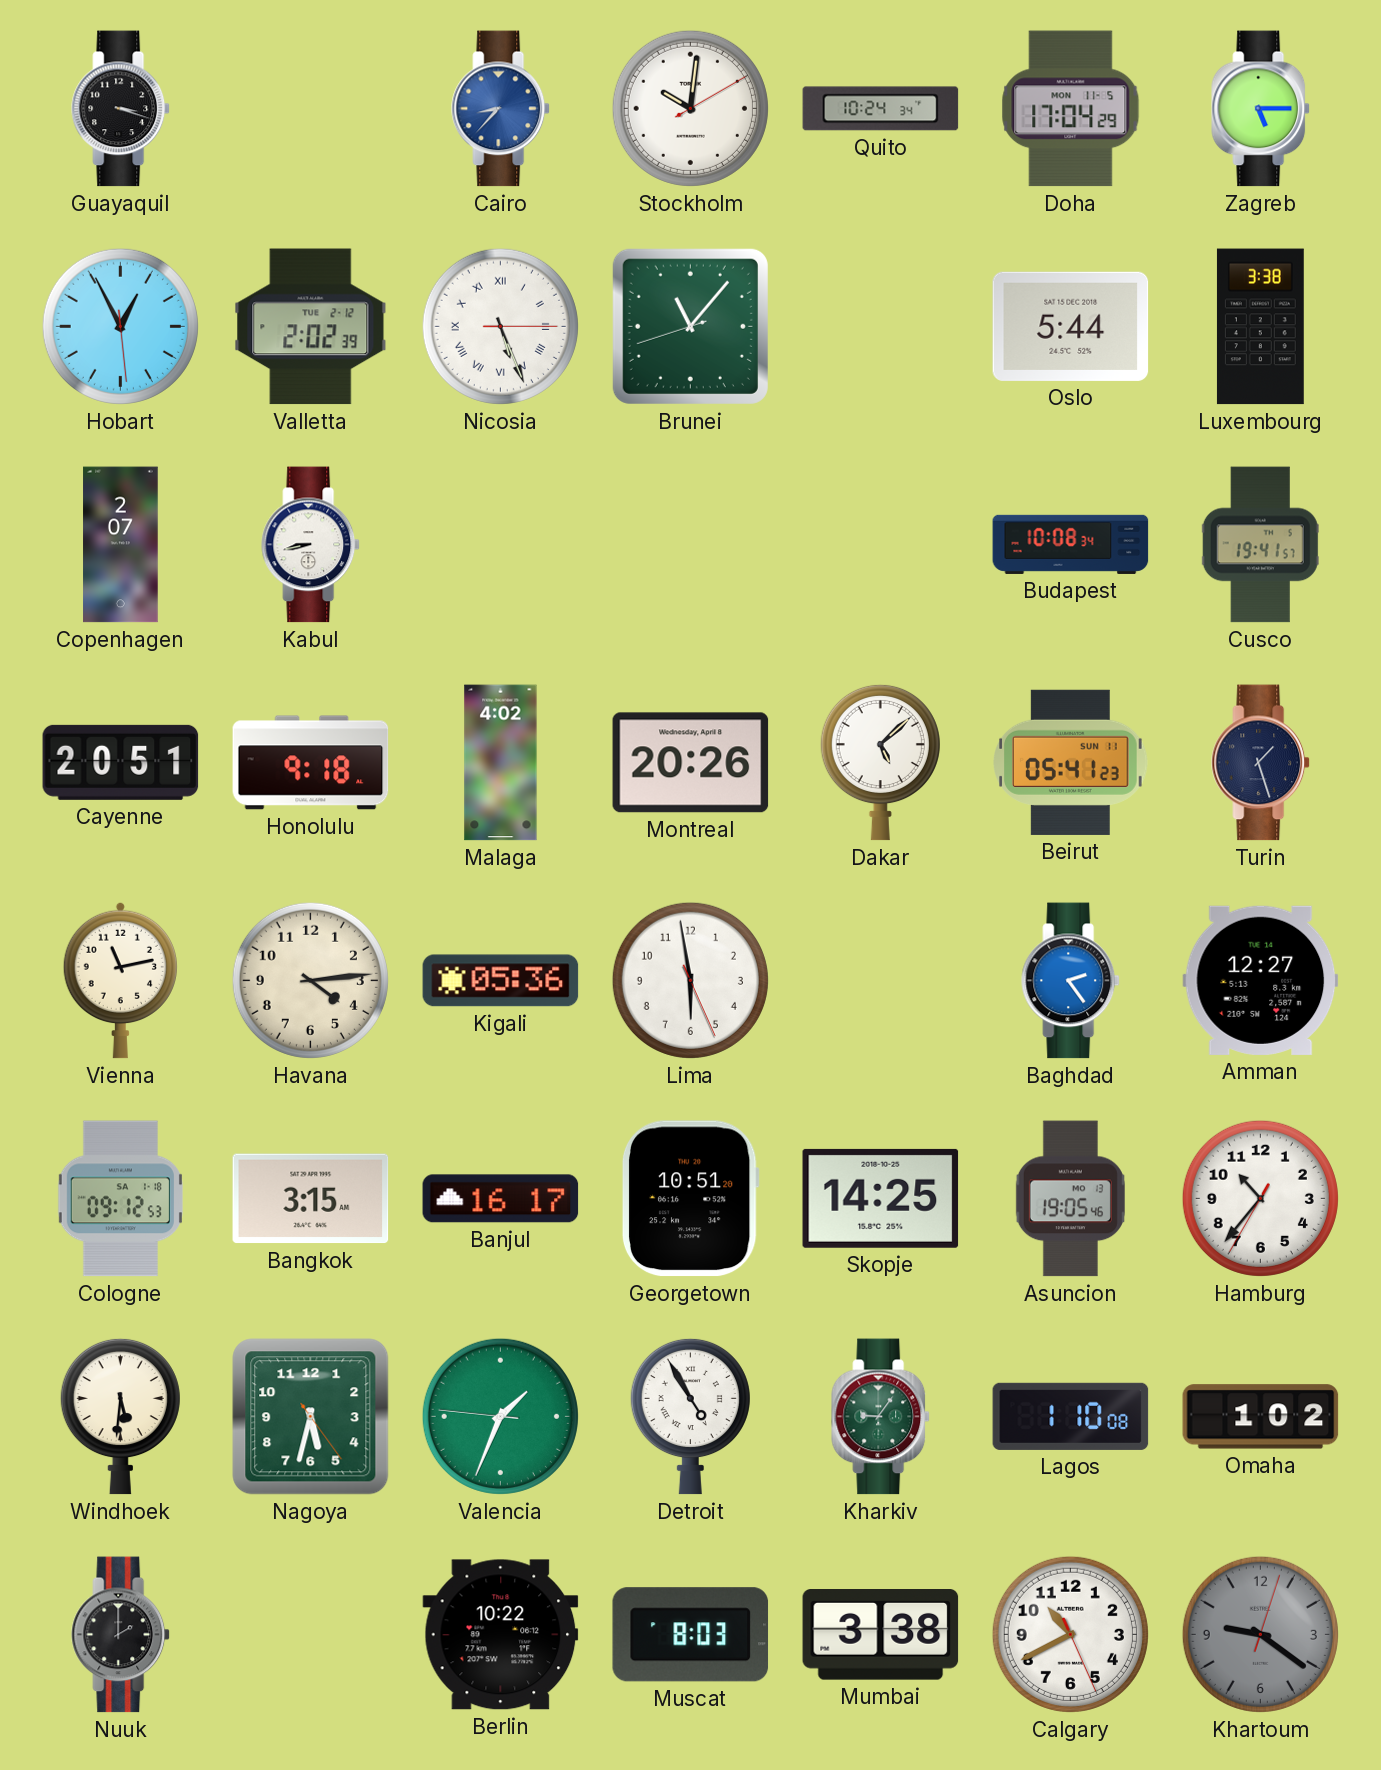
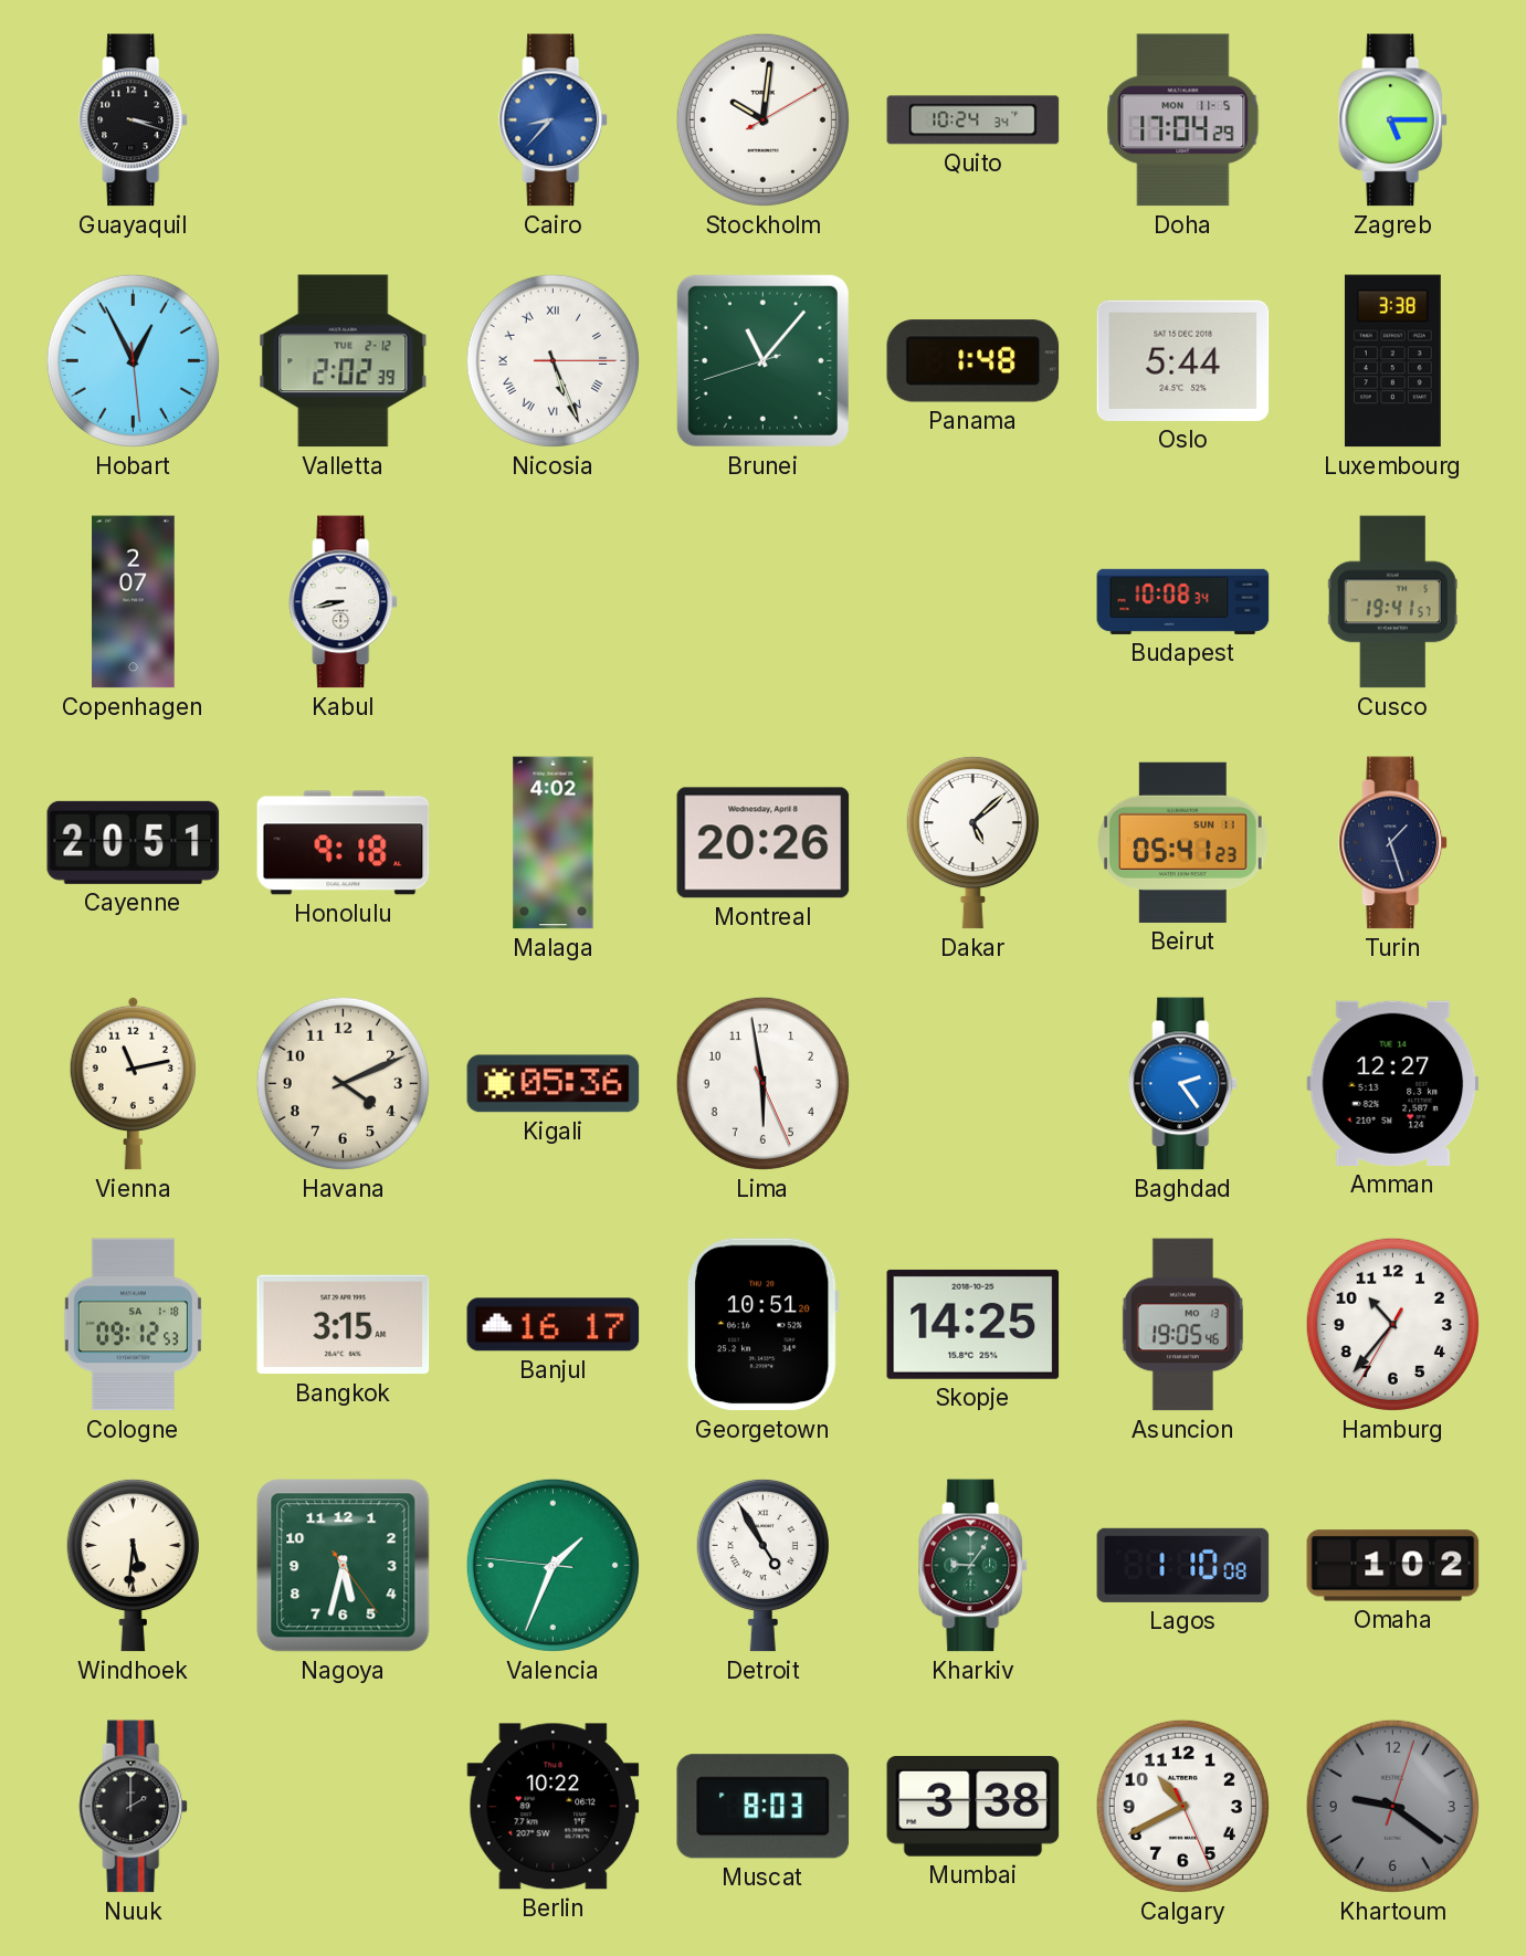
Panama: none -> 1:48
Havana: 4:14 -> 4:11
